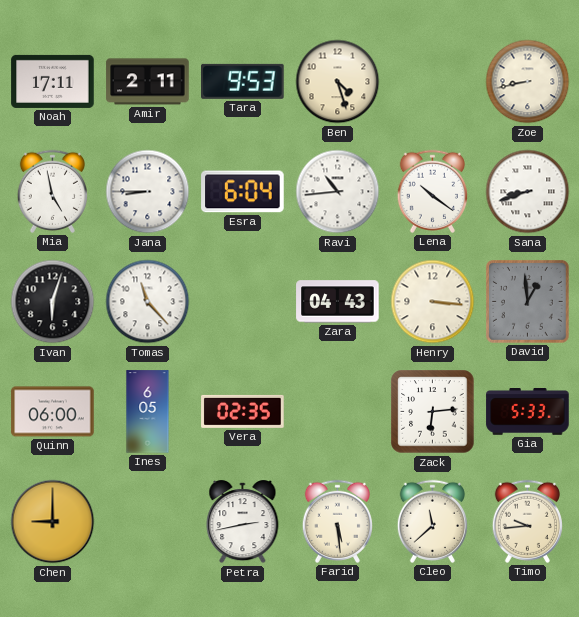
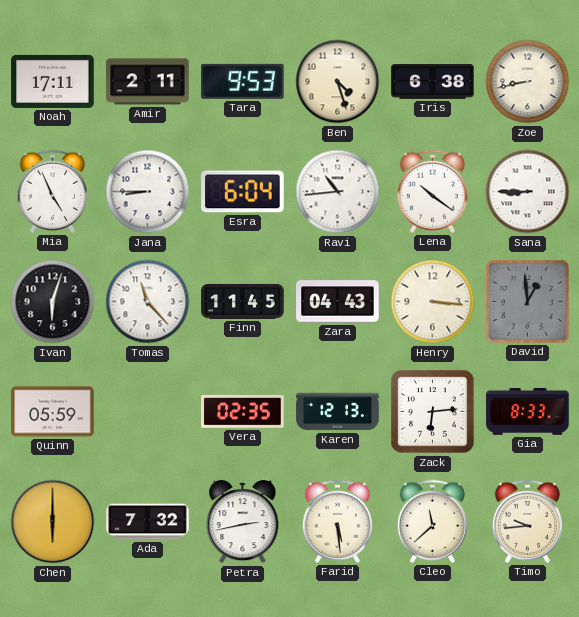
Iris: none -> 6:38
Mia: 4:58 -> 4:56
Sana: 8:42 -> 8:45
Finn: none -> 11:45
Quinn: 06:00 -> 05:59
Ines: 6:05 -> none
Karen: none -> 12:13
Gia: 5:33 -> 8:33
Chen: 9:00 -> 6:00
Ada: none -> 7:32
